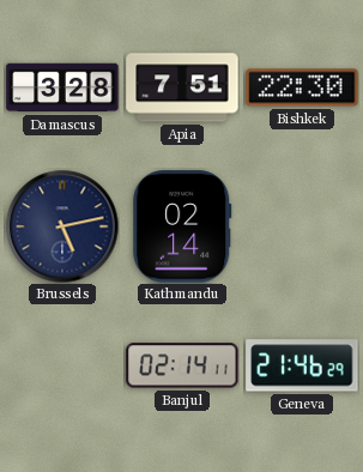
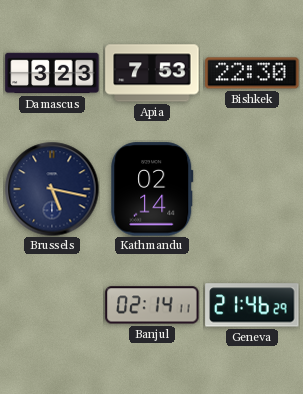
Damascus: 3:28 -> 3:23
Apia: 7:51 -> 7:53
Brussels: 5:13 -> 5:17
